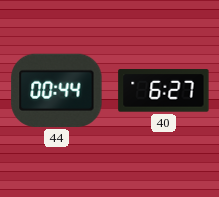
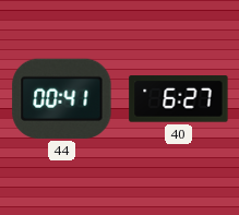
44: 00:44 -> 00:41
